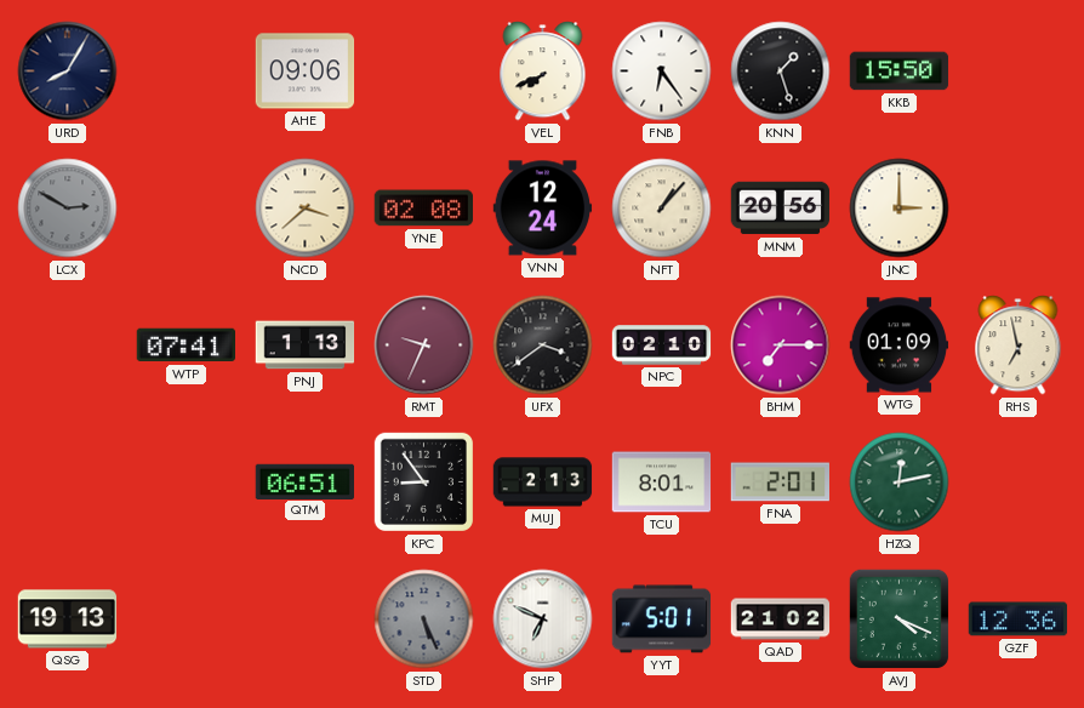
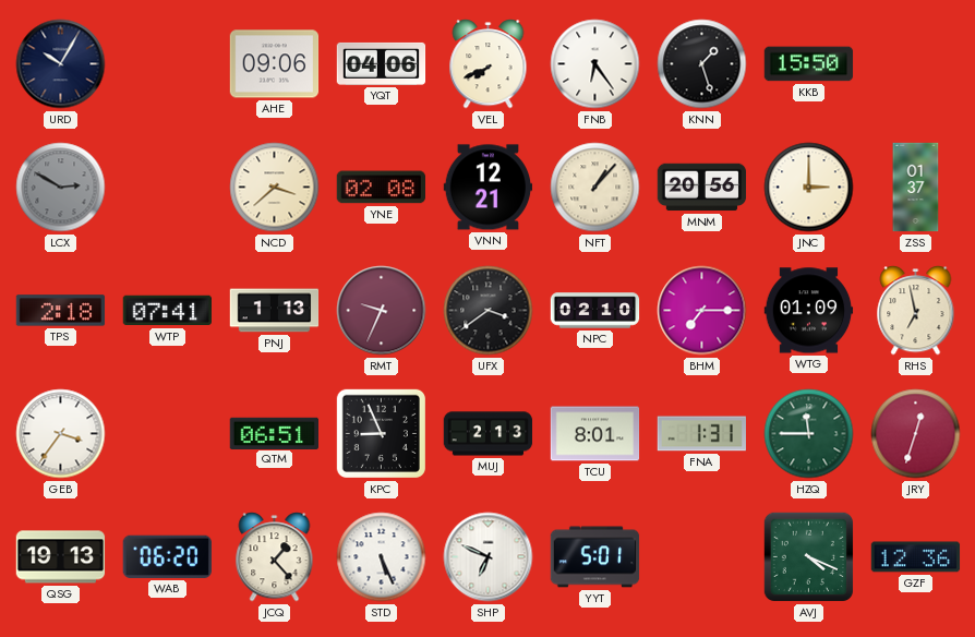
URD: 8:05 -> 10:05
YQT: none -> 04:06
VNN: 12:24 -> 12:21
ZSS: none -> 01:37
TPS: none -> 2:18
GEB: none -> 3:36
KPC: 8:54 -> 8:56
FNA: 2:01 -> 1:31
HZQ: 12:13 -> 11:45
JRY: none -> 12:33
WAB: none -> 06:20
JCQ: none -> 1:23
STD dial: grey -> white
QAD: 21:02 -> none
